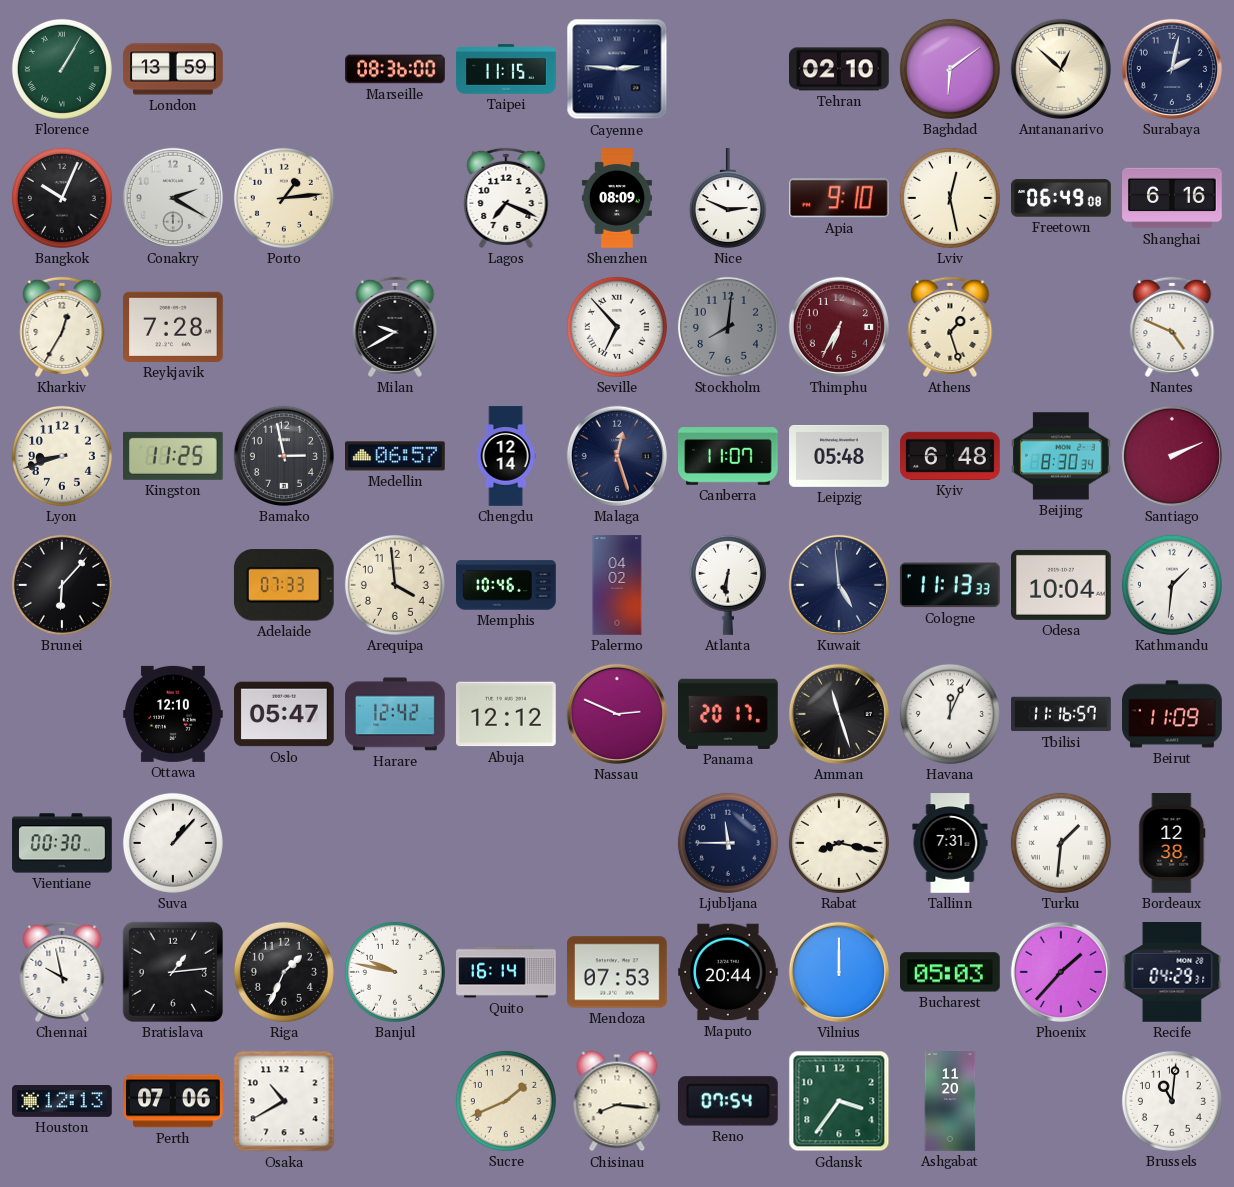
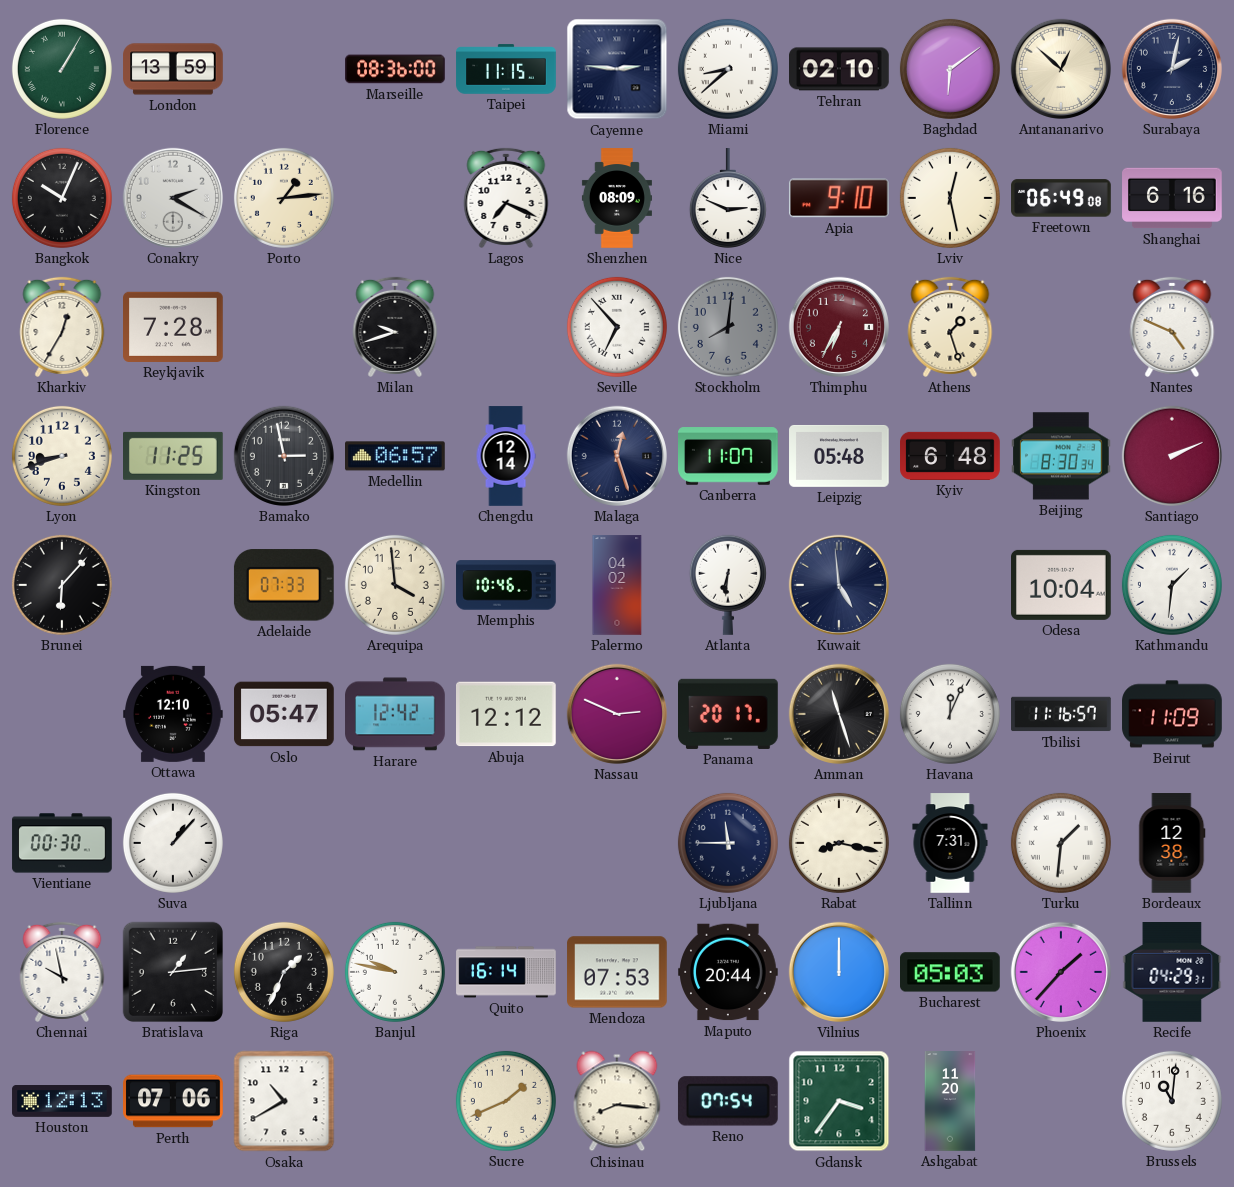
Miami: none -> 8:38
Milan: 9:40 -> 9:42
Cologne: 11:13 -> none
